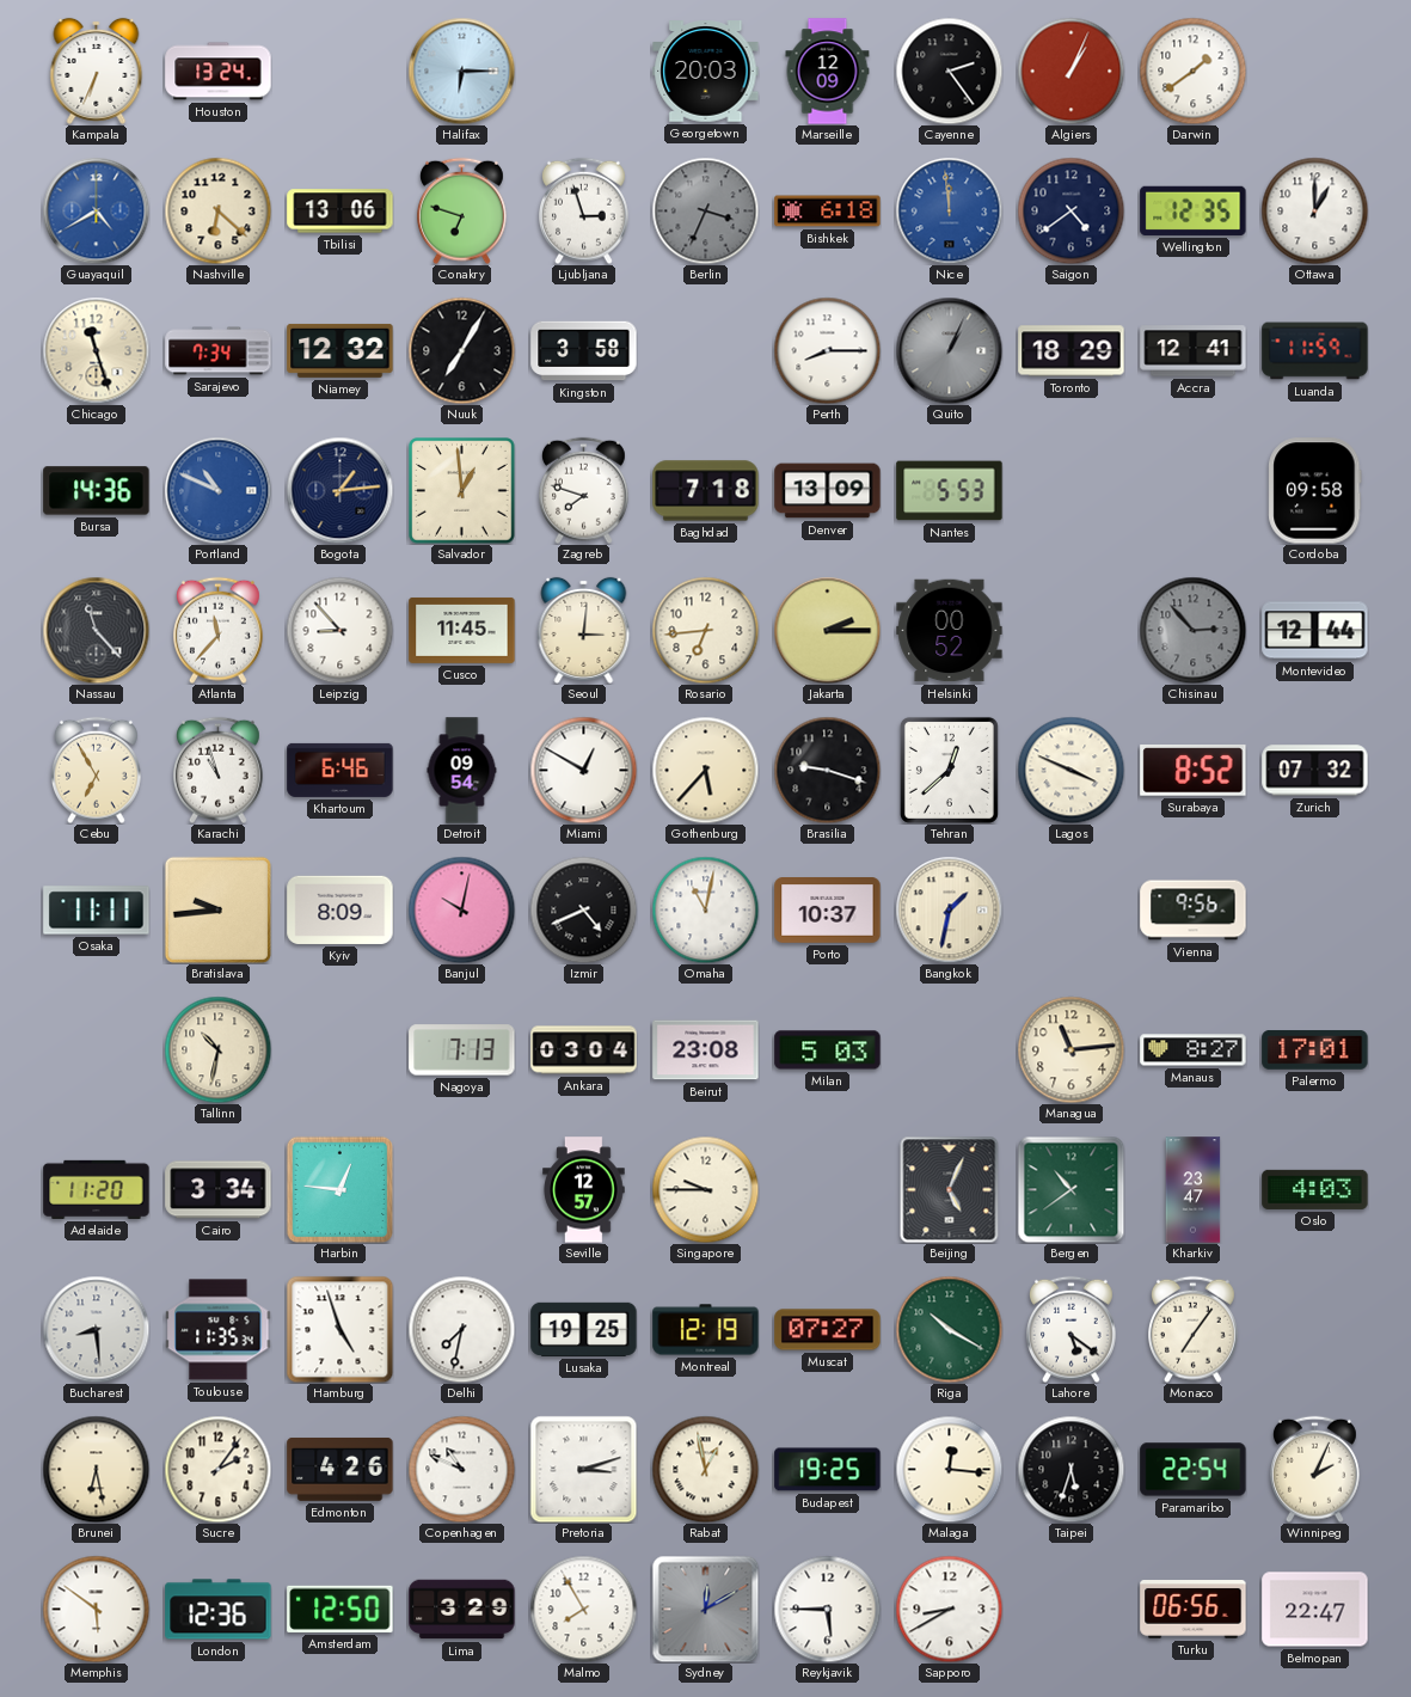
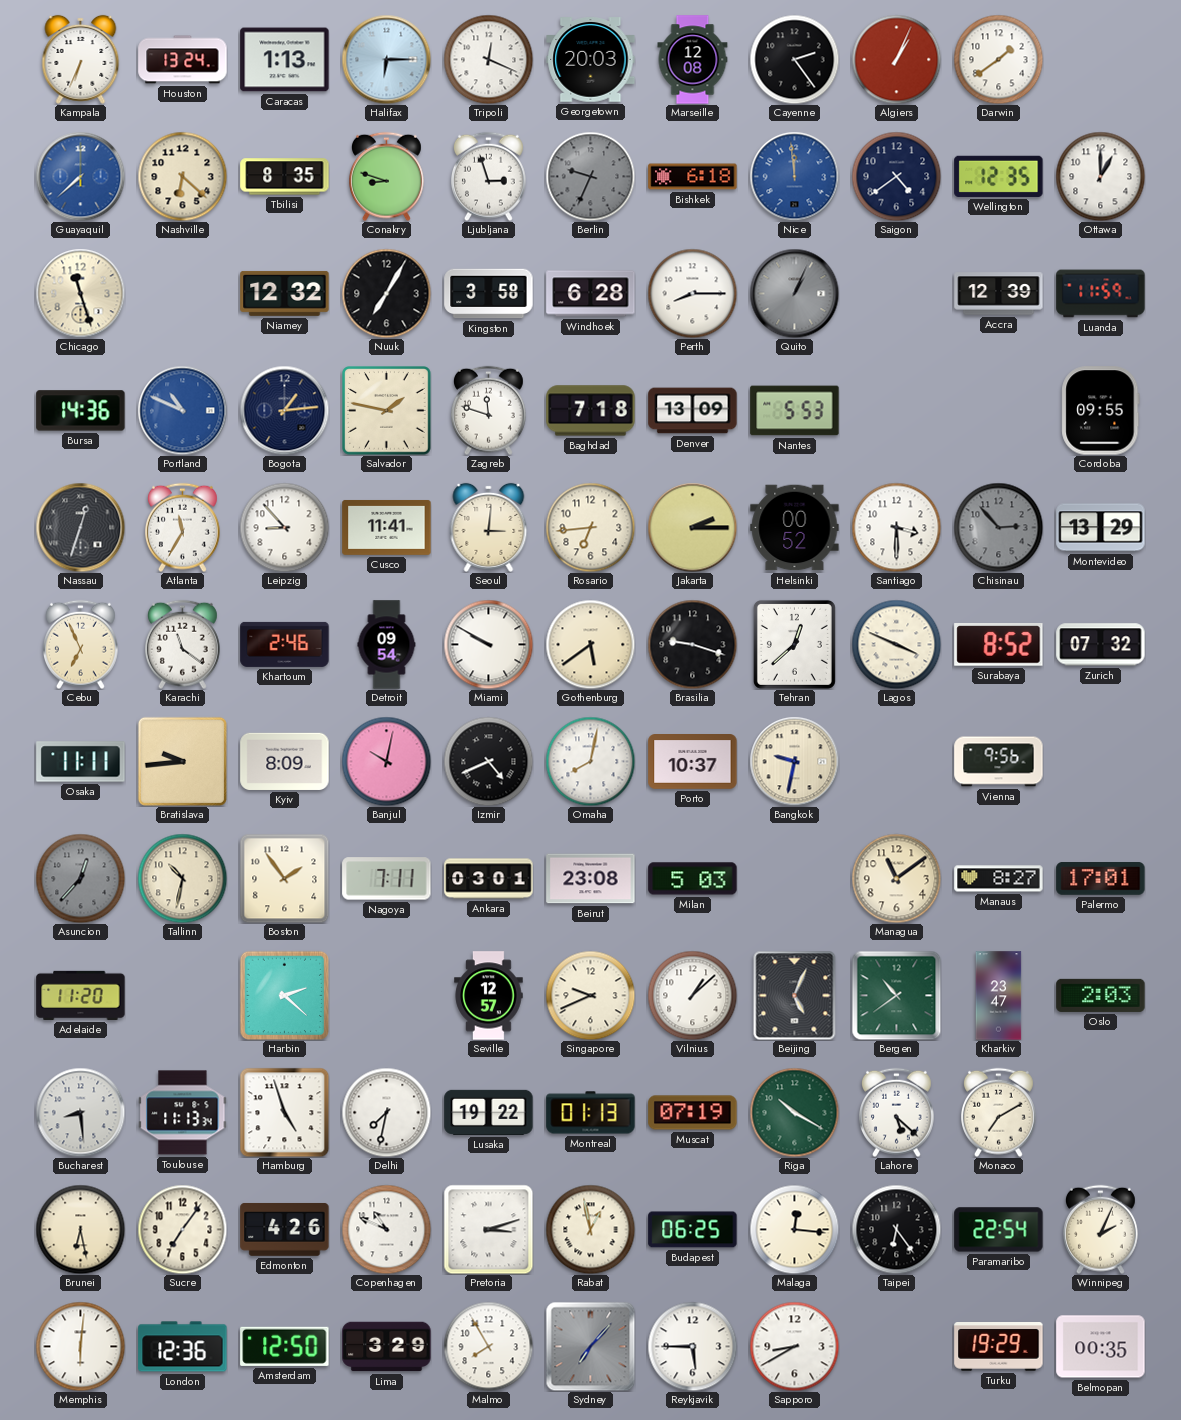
Caracas: none -> 1:13
Tripoli: none -> 12:19
Marseille: 12:09 -> 12:08
Guayaquil: 4:40 -> 7:38
Tbilisi: 13:06 -> 8:35
Conakry: 6:48 -> 8:48
Berlin: 3:34 -> 9:34
Sarajevo: 7:34 -> none
Windhoek: none -> 6:28
Toronto: 18:29 -> none
Accra: 12:41 -> 12:39
Salvador: 12:59 -> 1:47
Zagreb: 7:48 -> 11:48
Cordoba: 09:58 -> 09:55
Nassau: 11:23 -> 12:33
Atlanta: 11:37 -> 11:35
Cusco: 11:45 -> 11:41
Santiago: none -> 3:30
Montevideo: 12:44 -> 13:29
Cebu: 6:55 -> 6:56
Karachi: 10:57 -> 11:21
Khartoum: 6:46 -> 2:46
Miami: 12:50 -> 9:50
Gothenburg: 5:37 -> 5:39
Omaha: 11:02 -> 8:02
Bangkok: 1:32 -> 9:32
Asuncion: none -> 12:37
Boston: none -> 1:54
Nagoya: 7:13 -> 7:11
Ankara: 03:04 -> 03:01
Managua: 11:14 -> 11:09
Cairo: 3:34 -> none
Harbin: 12:46 -> 2:22
Singapore: 9:45 -> 9:41
Vilnius: none -> 1:08
Oslo: 4:03 -> 2:03
Toulouse: 11:35 -> 11:13
Lusaka: 19:25 -> 19:22
Montreal: 12:19 -> 01:13
Muscat: 07:27 -> 07:19
Lahore: 5:21 -> 5:22
Monaco: 7:06 -> 7:10
Sucre: 2:06 -> 7:06
Budapest: 19:25 -> 06:25
Taipei: 5:33 -> 6:24
Memphis: 5:51 -> 6:01
Sydney: 12:10 -> 7:07
Turku: 06:56 -> 19:29
Belmopan: 22:47 -> 00:35
